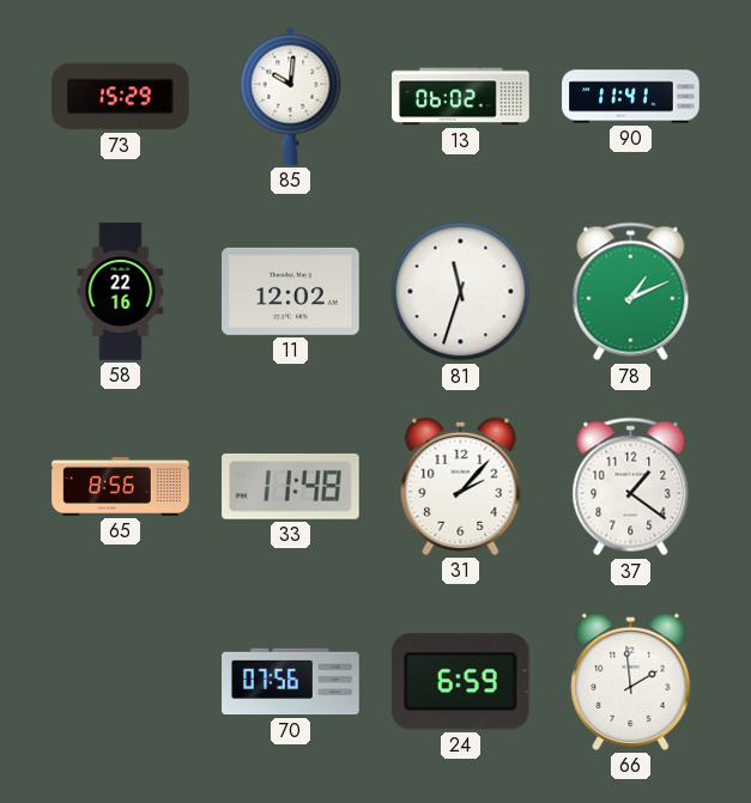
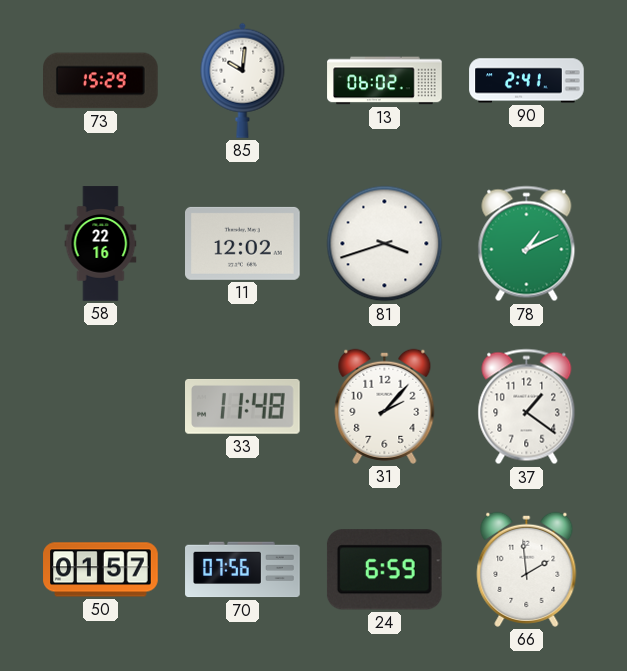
90: 11:41 -> 2:41
81: 11:33 -> 3:42
65: 8:56 -> none
50: none -> 01:57
